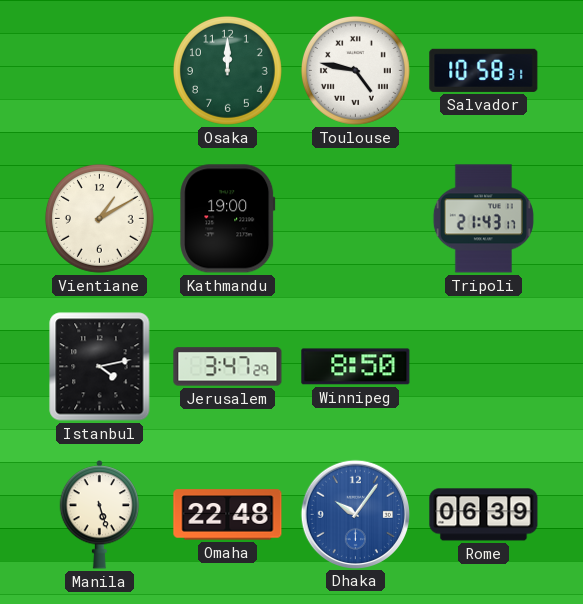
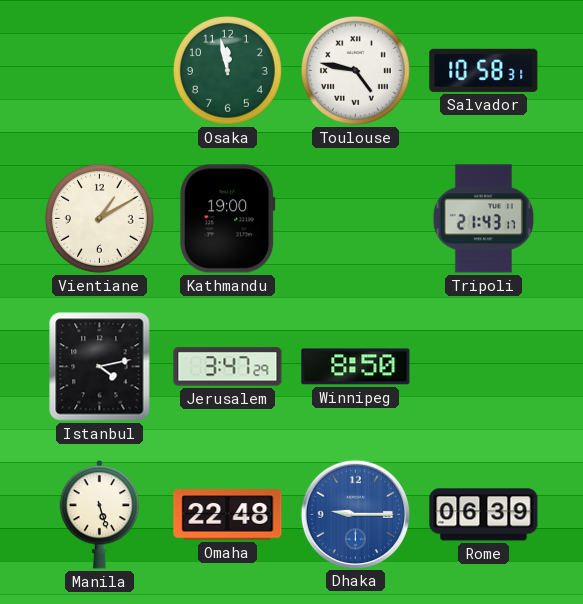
Osaka: 12:00 -> 11:58
Dhaka: 10:06 -> 9:15
